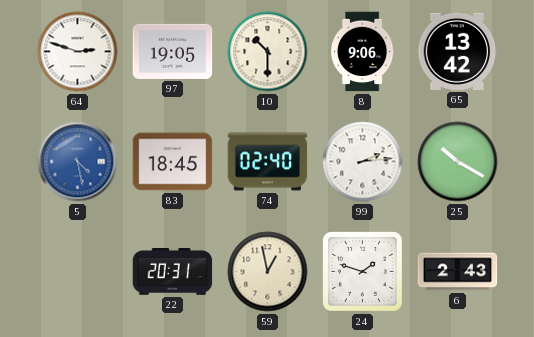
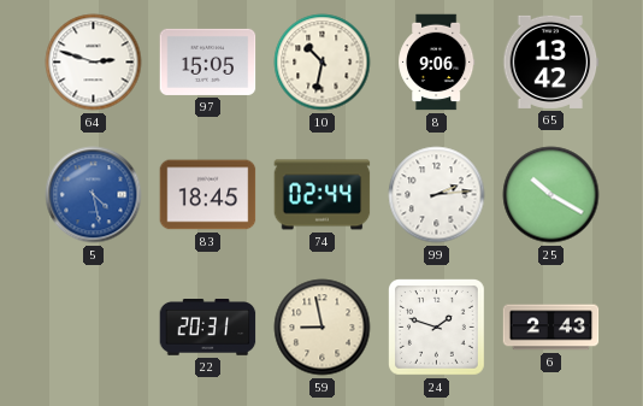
97: 19:05 -> 15:05
10: 10:30 -> 10:32
74: 02:40 -> 02:44
59: 12:58 -> 8:58
